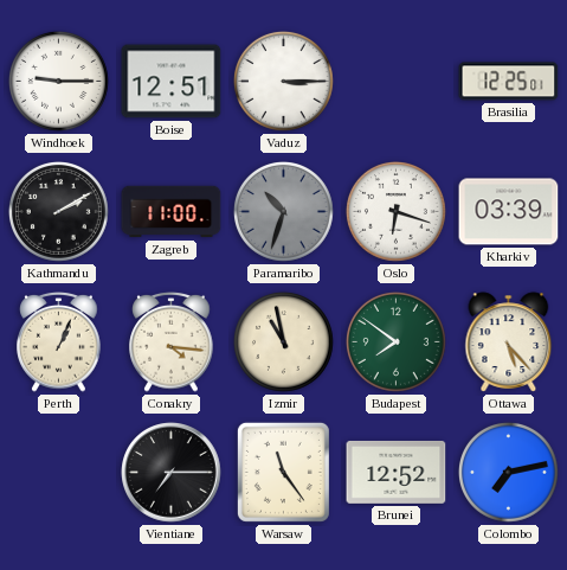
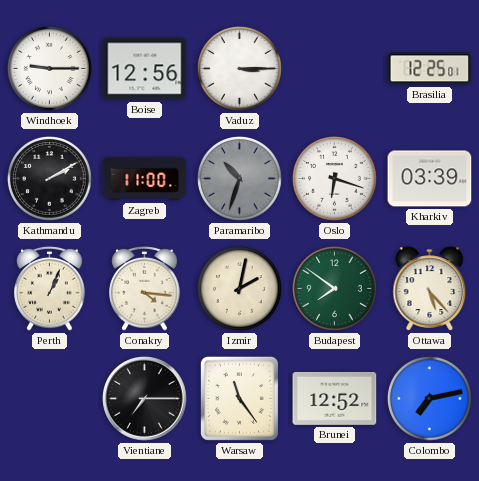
Boise: 12:51 -> 12:56
Izmir: 10:58 -> 2:02
